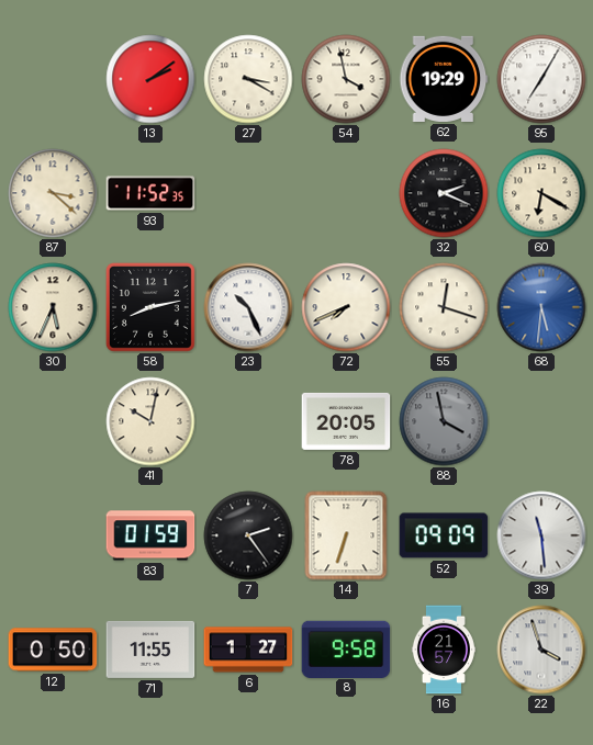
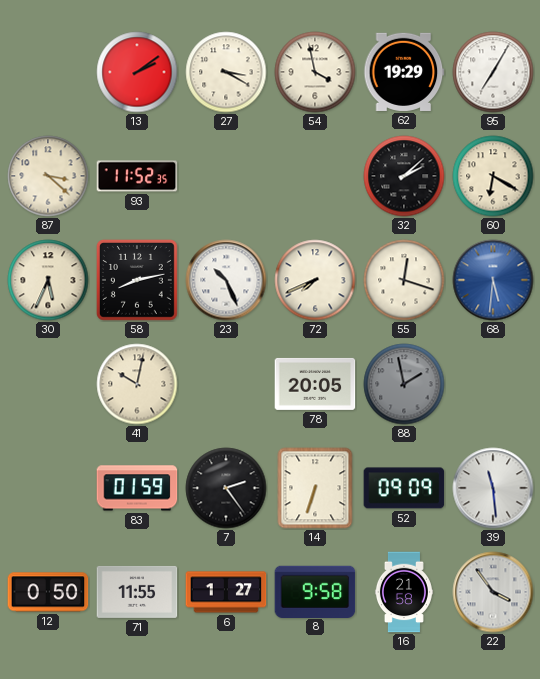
32: 2:19 -> 2:08
88: 3:58 -> 1:58
16: 21:57 -> 21:58
22: 3:57 -> 3:54
